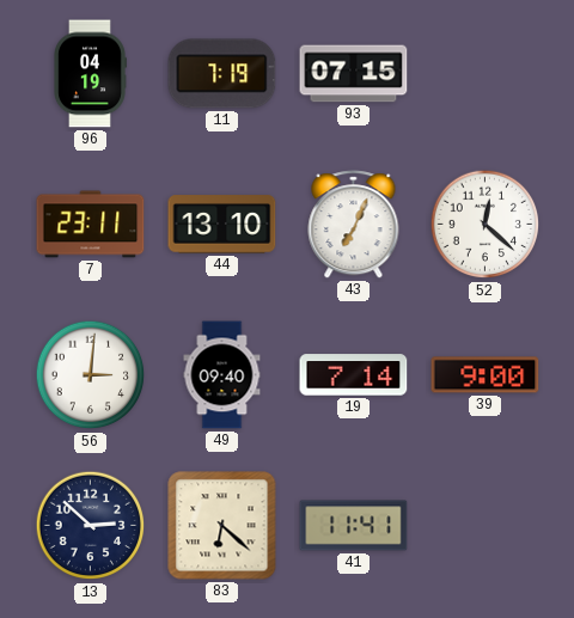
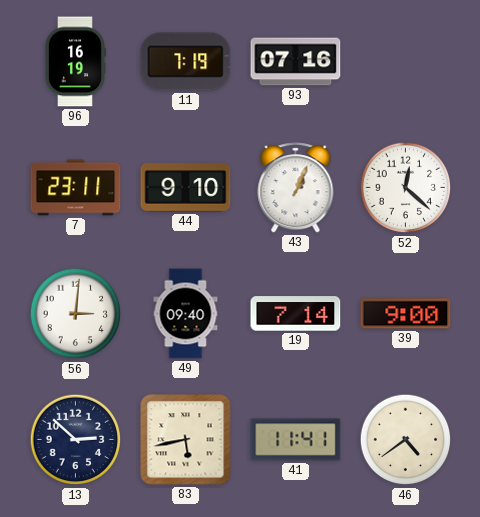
96: 04:19 -> 16:19
93: 07:15 -> 07:16
44: 13:10 -> 9:10
43: 7:04 -> 1:04
83: 6:22 -> 5:43
46: none -> 4:39
